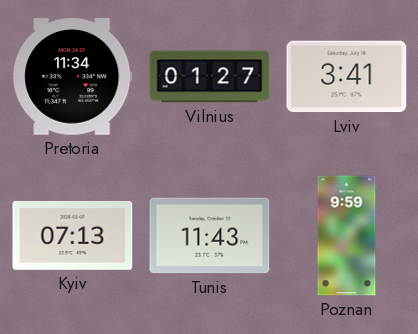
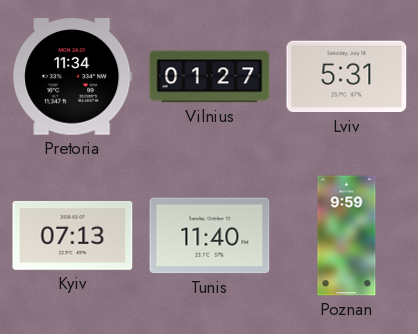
Lviv: 3:41 -> 5:31
Tunis: 11:43 -> 11:40
